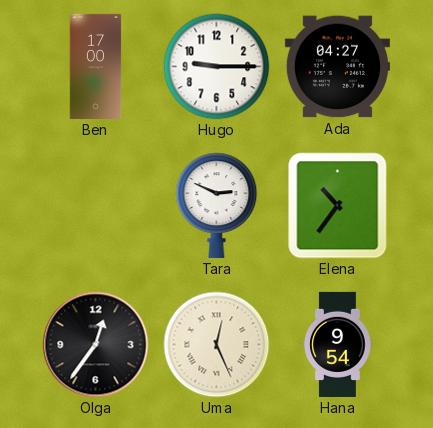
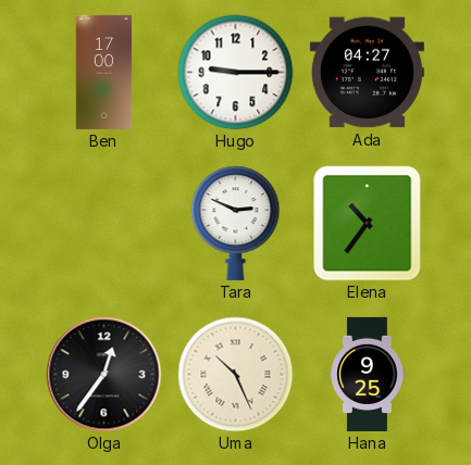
Uma: 12:26 -> 10:26
Hana: 9:54 -> 9:25
